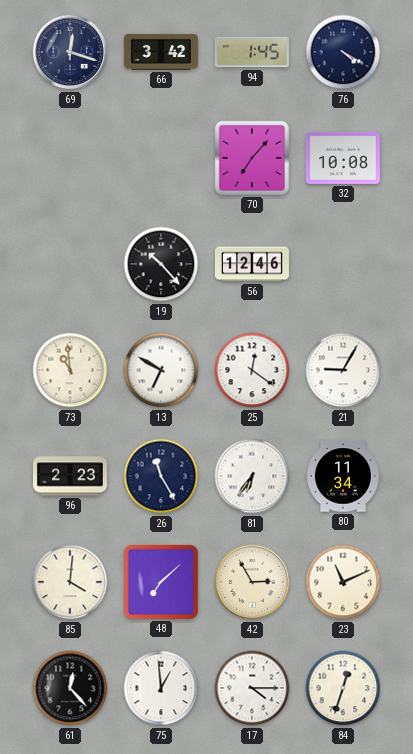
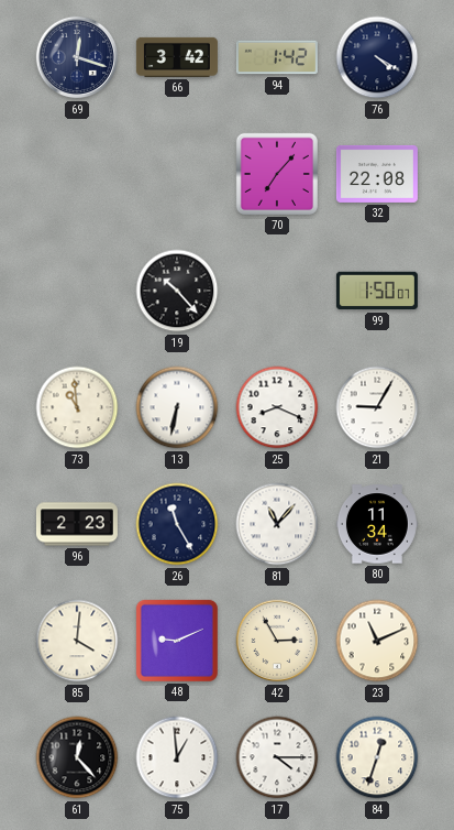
94: 1:45 -> 1:42
32: 10:08 -> 22:08
56: 12:46 -> none
99: none -> 1:50
13: 6:50 -> 6:32
25: 12:21 -> 8:19
81: 6:36 -> 11:07
48: 7:08 -> 9:11
